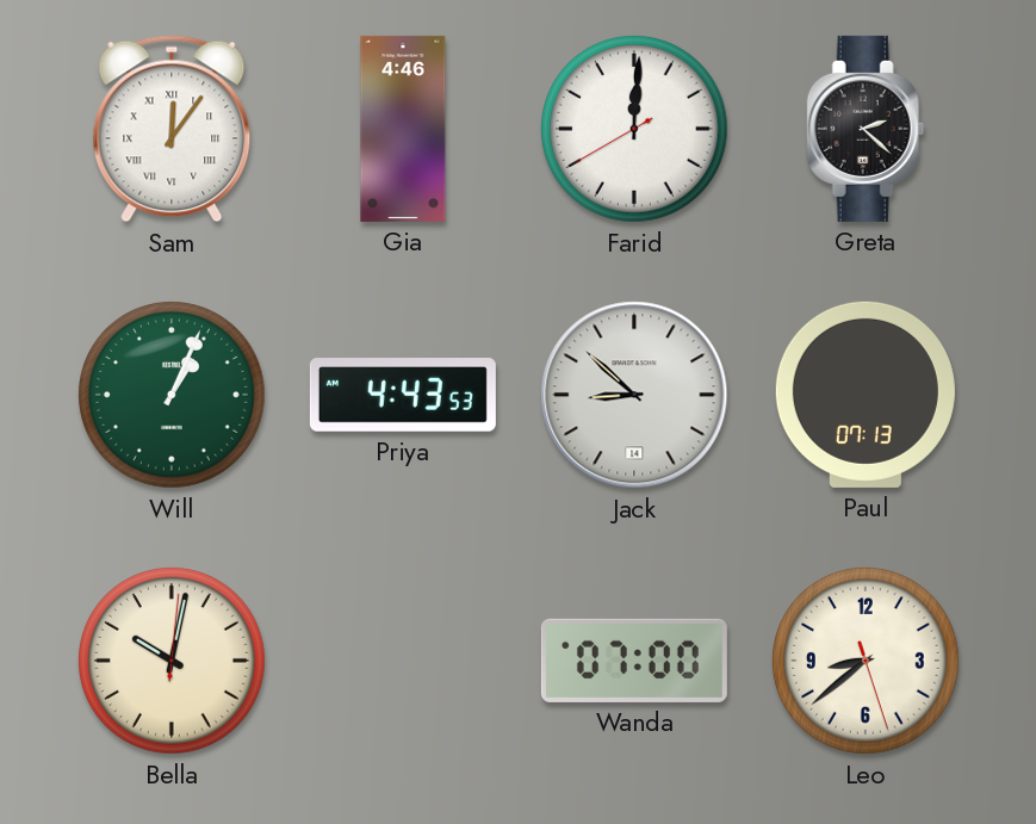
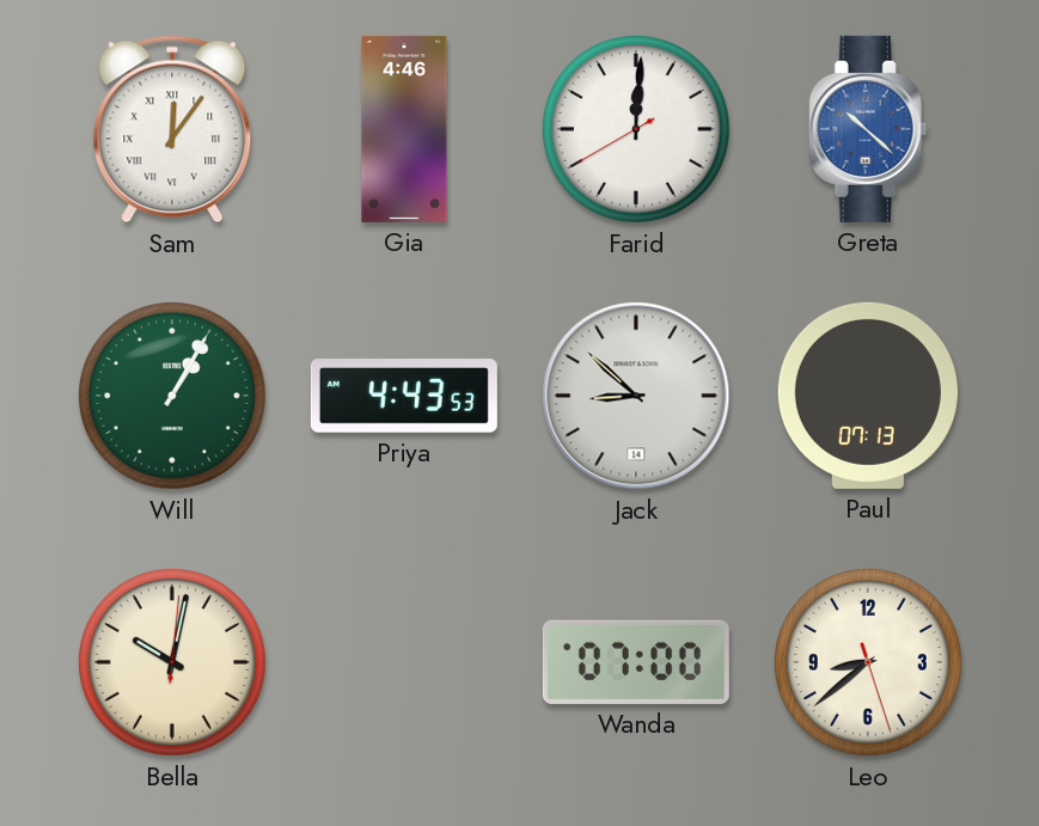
Greta: 2:22 -> 10:22
Greta dial: black -> blue
Will: 1:04 -> 1:05
